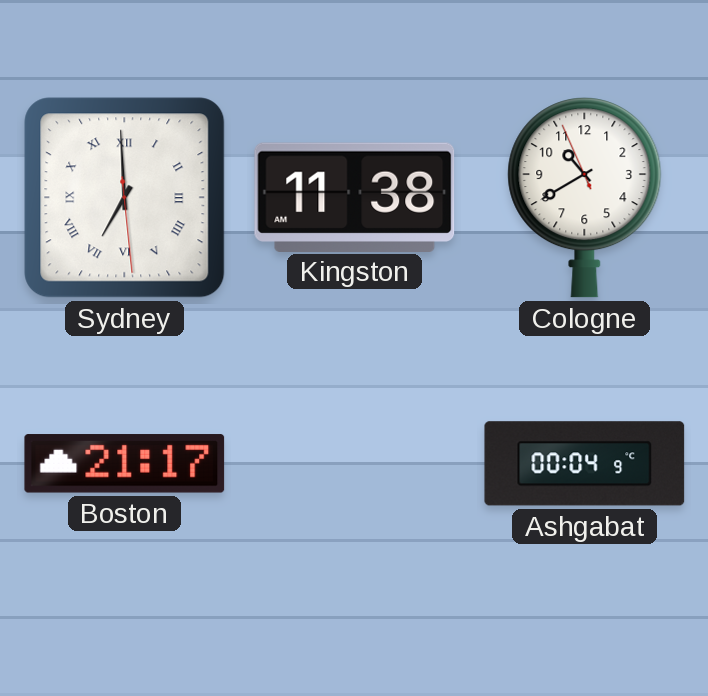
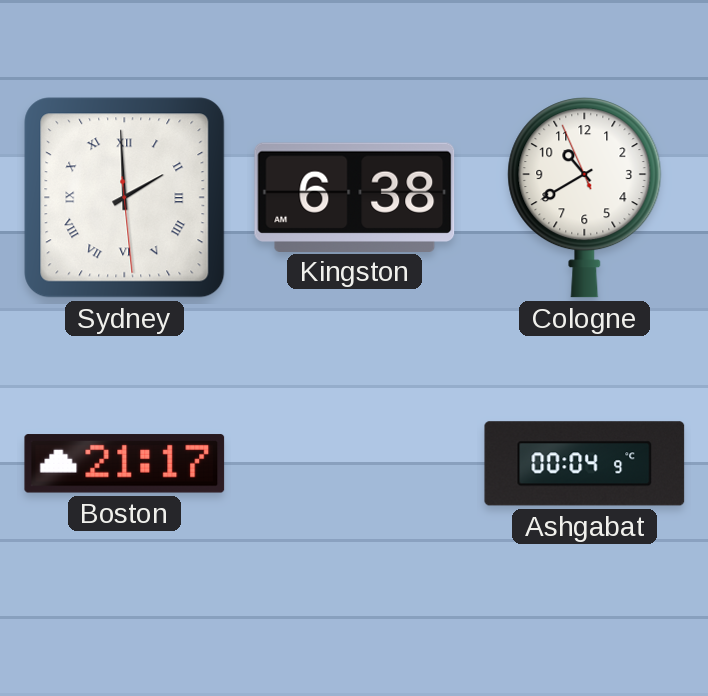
Sydney: 6:59 -> 1:59
Kingston: 11:38 -> 6:38
